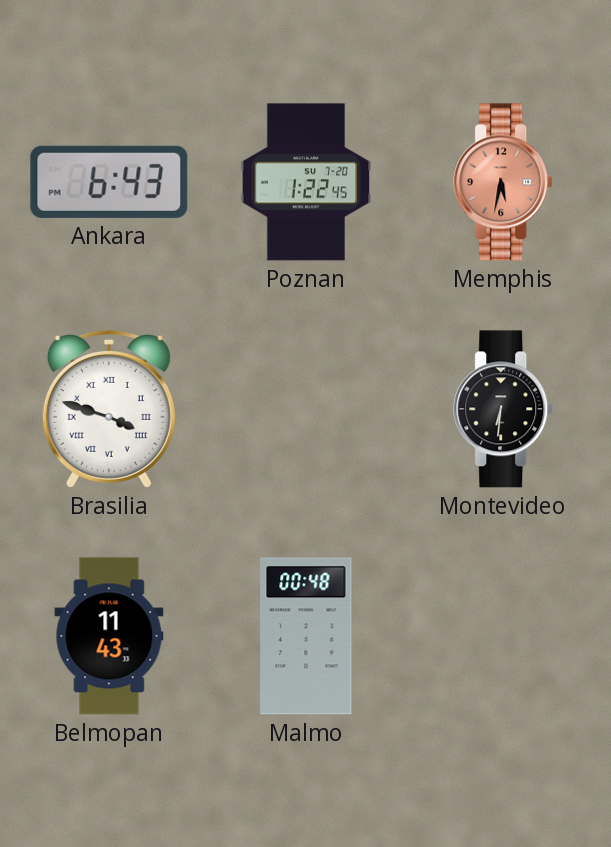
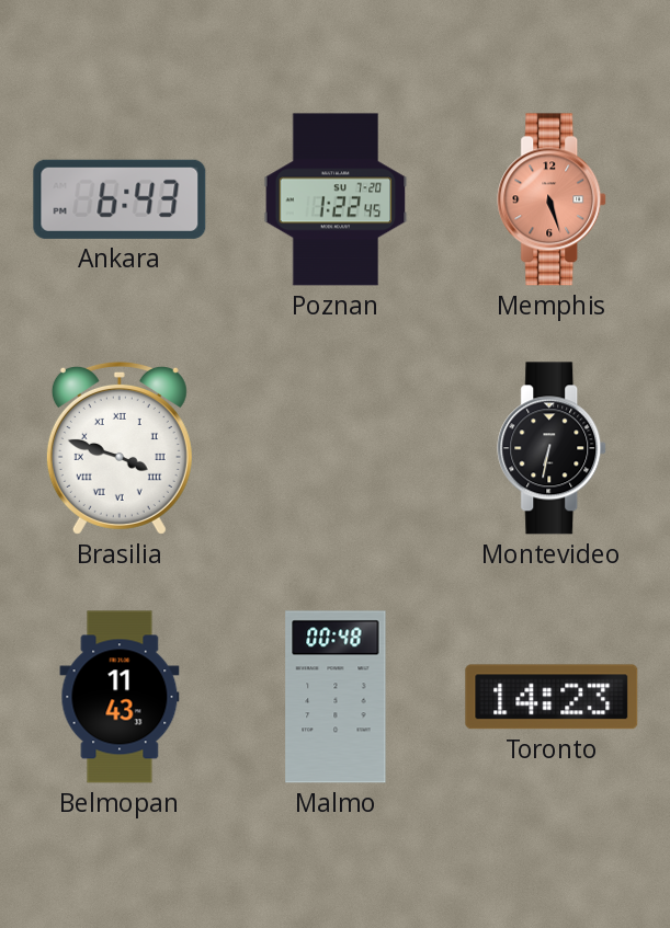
Memphis: 5:32 -> 5:27
Montevideo: 6:31 -> 6:32
Toronto: none -> 14:23
